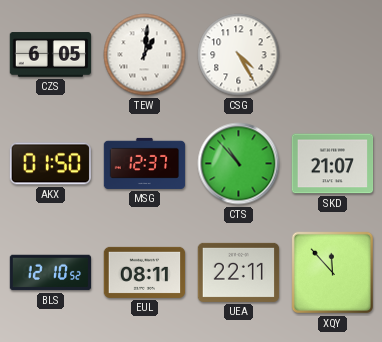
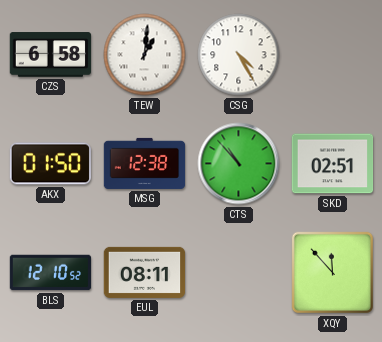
CZS: 6:05 -> 6:58
MSG: 12:37 -> 12:38
SKD: 21:07 -> 02:51
UEA: 22:11 -> none
